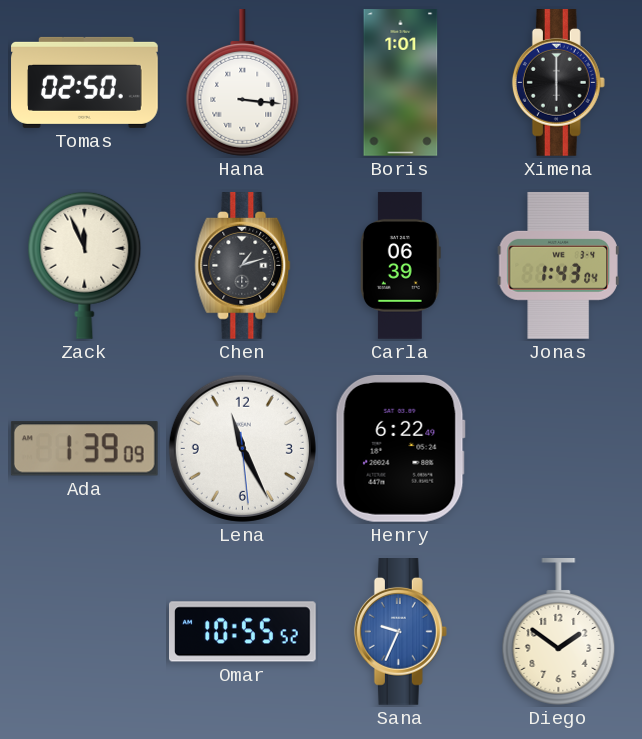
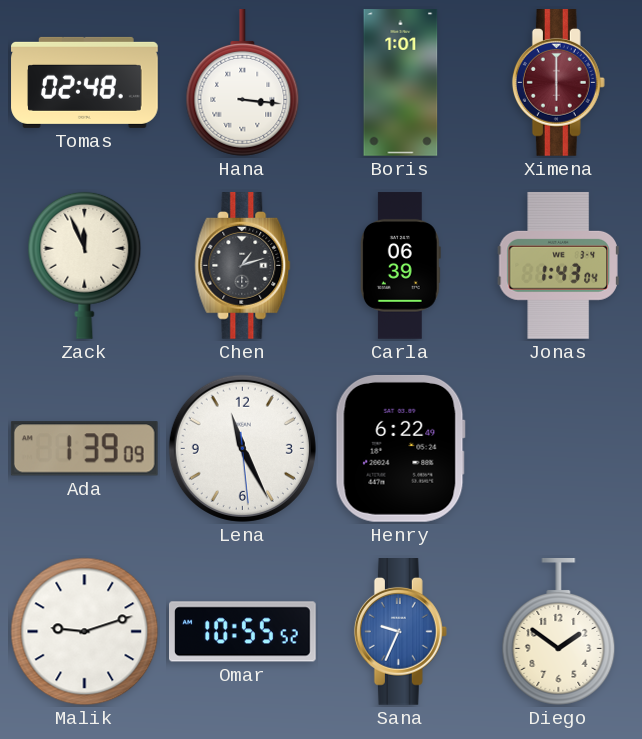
Tomas: 02:50 -> 02:48
Ximena dial: black -> burgundy
Malik: none -> 9:12
